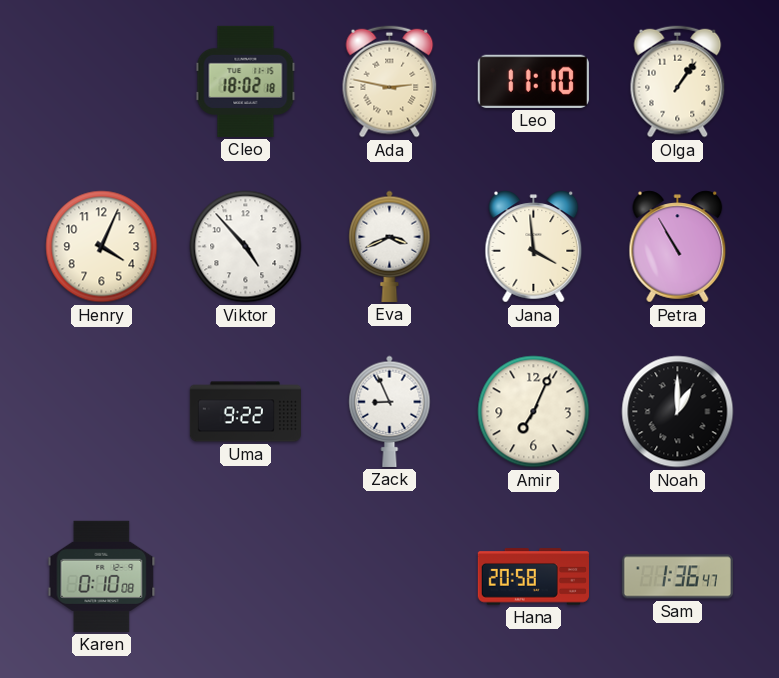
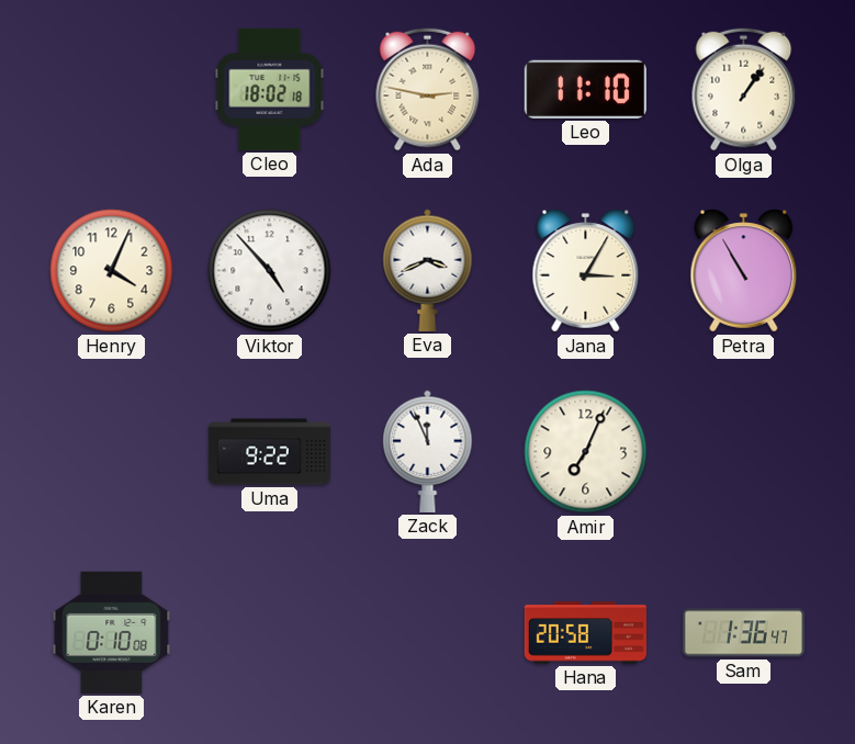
Jana: 3:59 -> 3:05
Zack: 8:56 -> 11:56
Noah: 1:00 -> none
